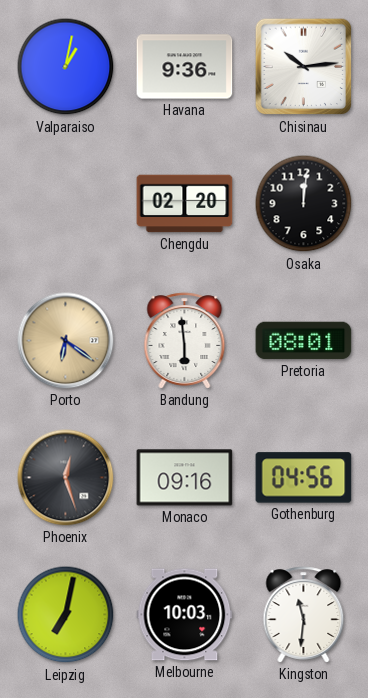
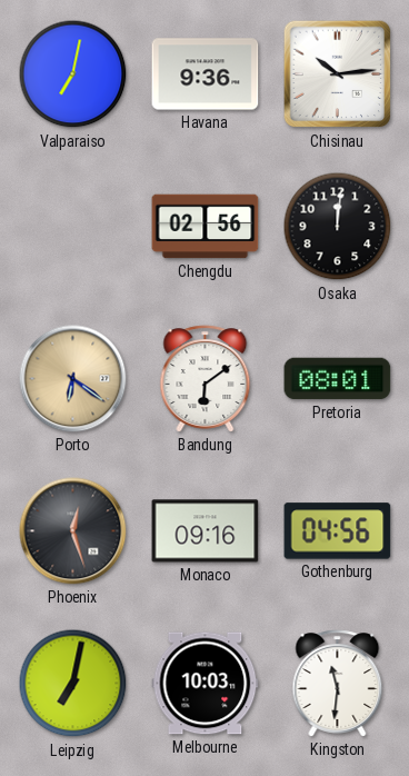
Valparaiso: 1:02 -> 7:02
Chengdu: 02:20 -> 02:56
Bandung: 5:59 -> 6:09
